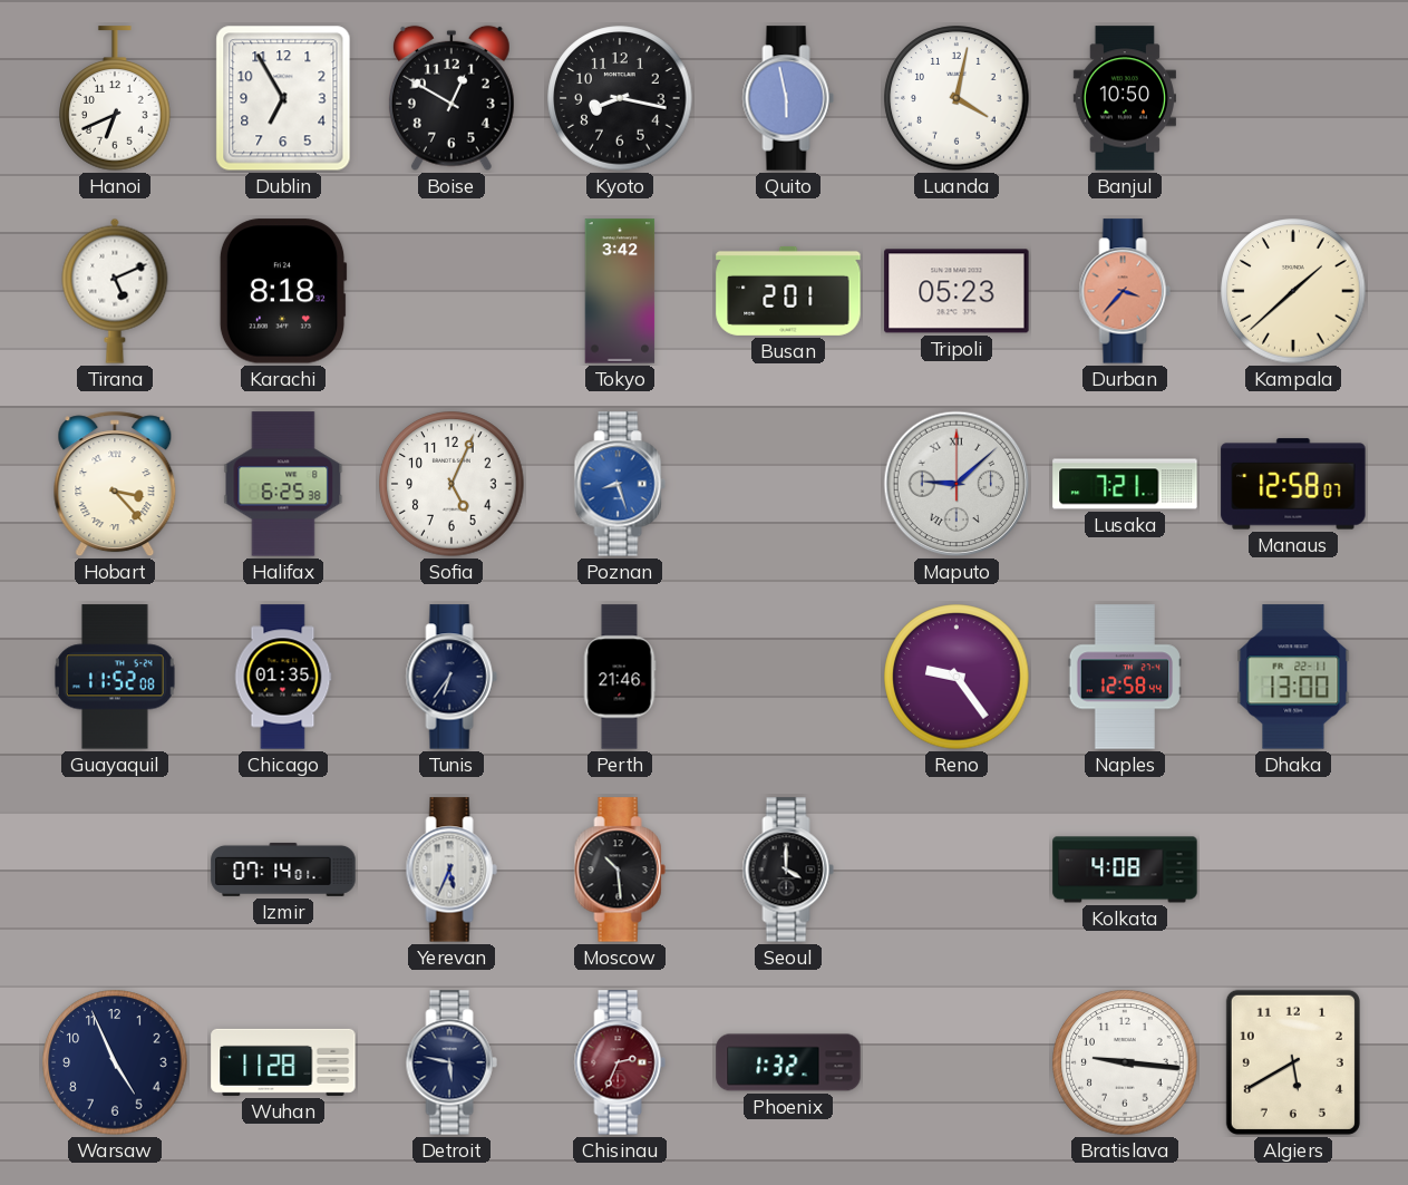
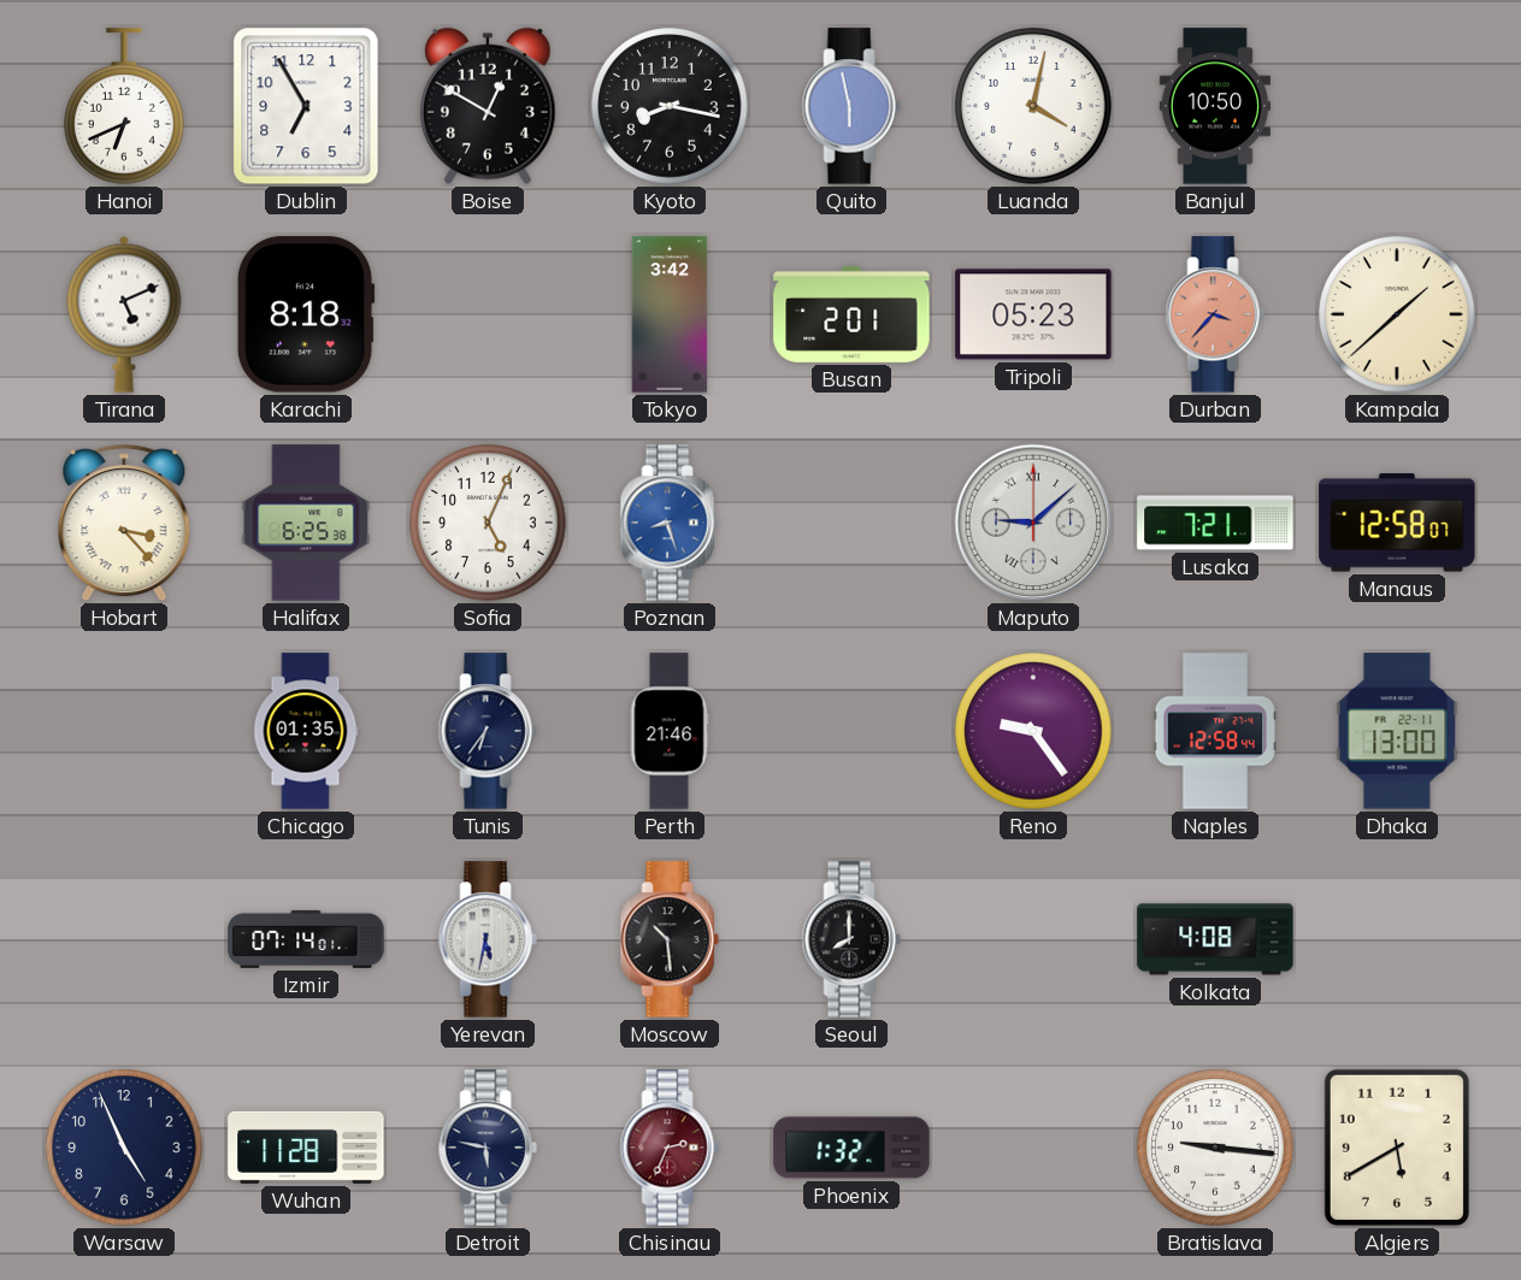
Guayaquil: 11:52 -> none
Yerevan: 5:34 -> 5:32
Seoul: 4:00 -> 8:00
